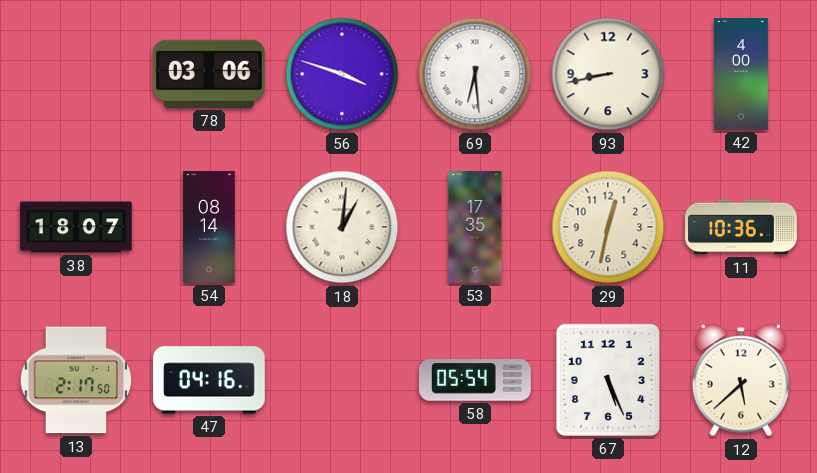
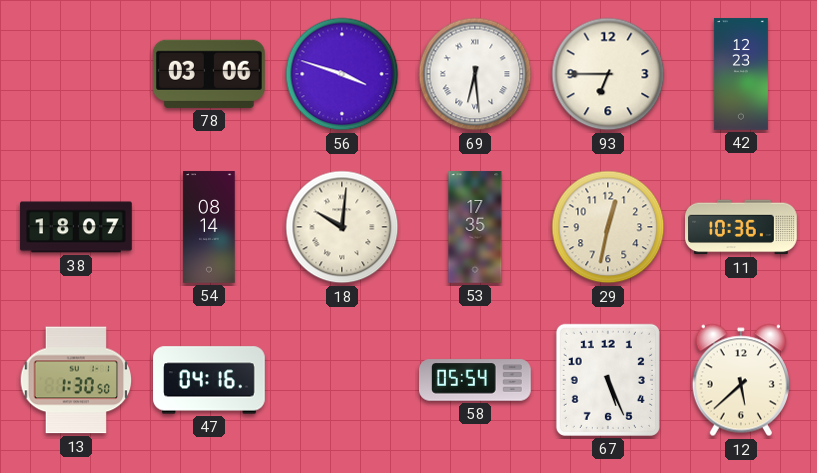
93: 8:43 -> 6:45
42: 4:00 -> 12:23
18: 1:01 -> 10:01
13: 2:17 -> 1:30
